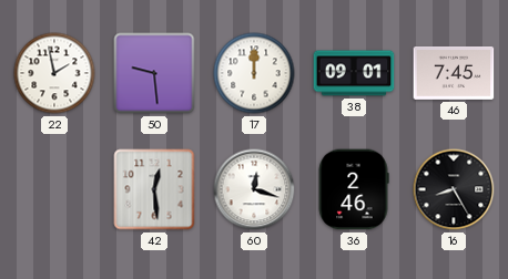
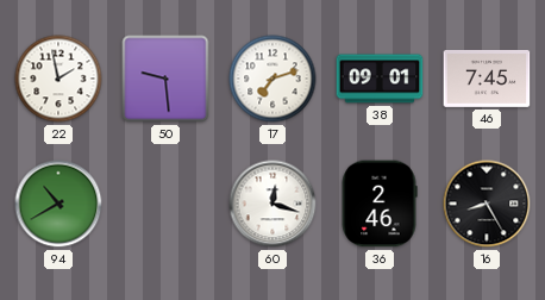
17: 12:00 -> 7:12
94: none -> 10:40
42: 12:29 -> none
